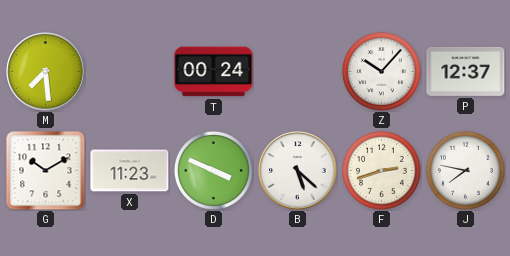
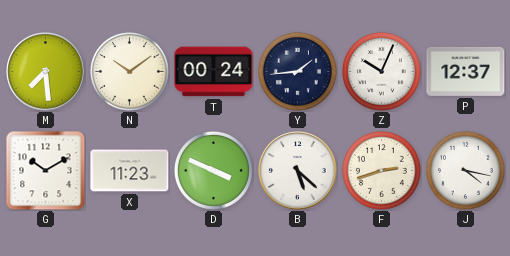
N: none -> 10:09
Y: none -> 1:44
Z: 10:07 -> 10:04
J: 7:47 -> 4:17
